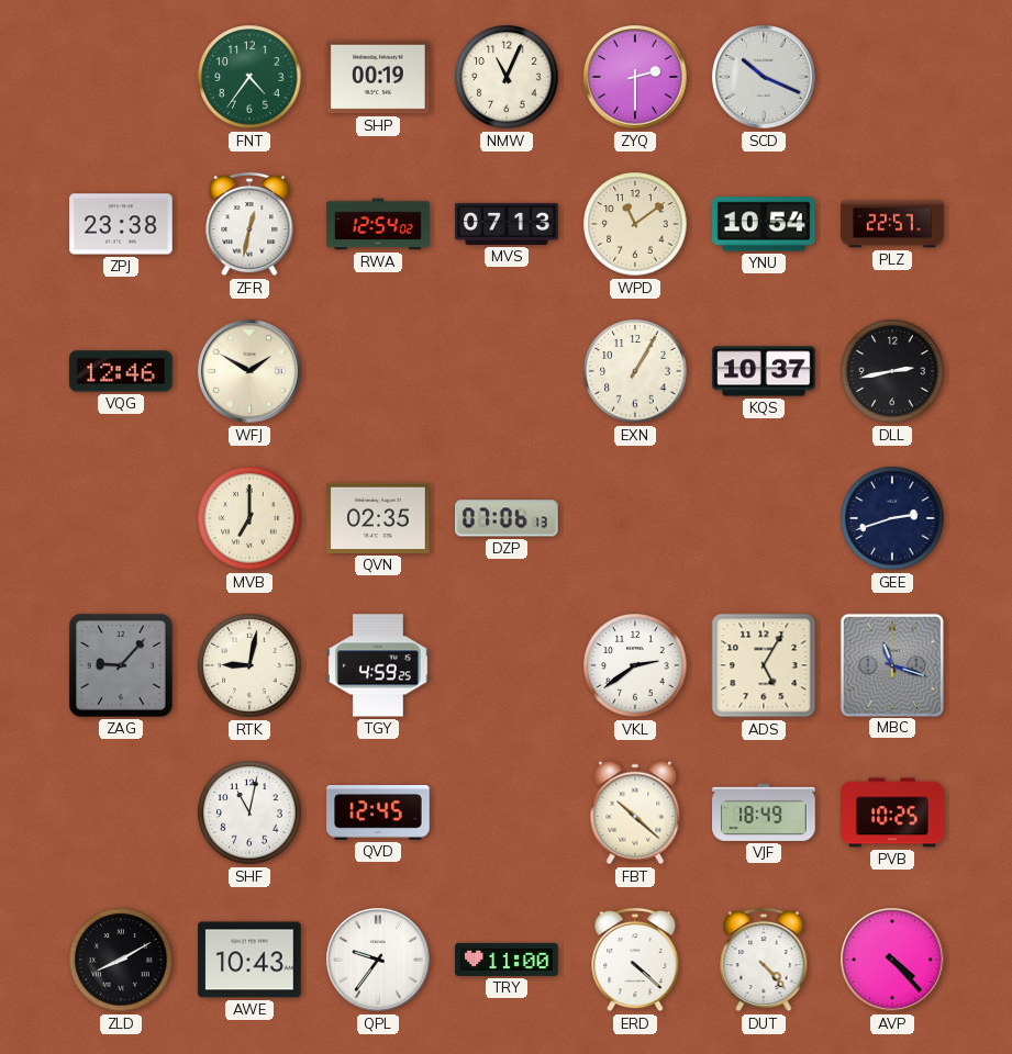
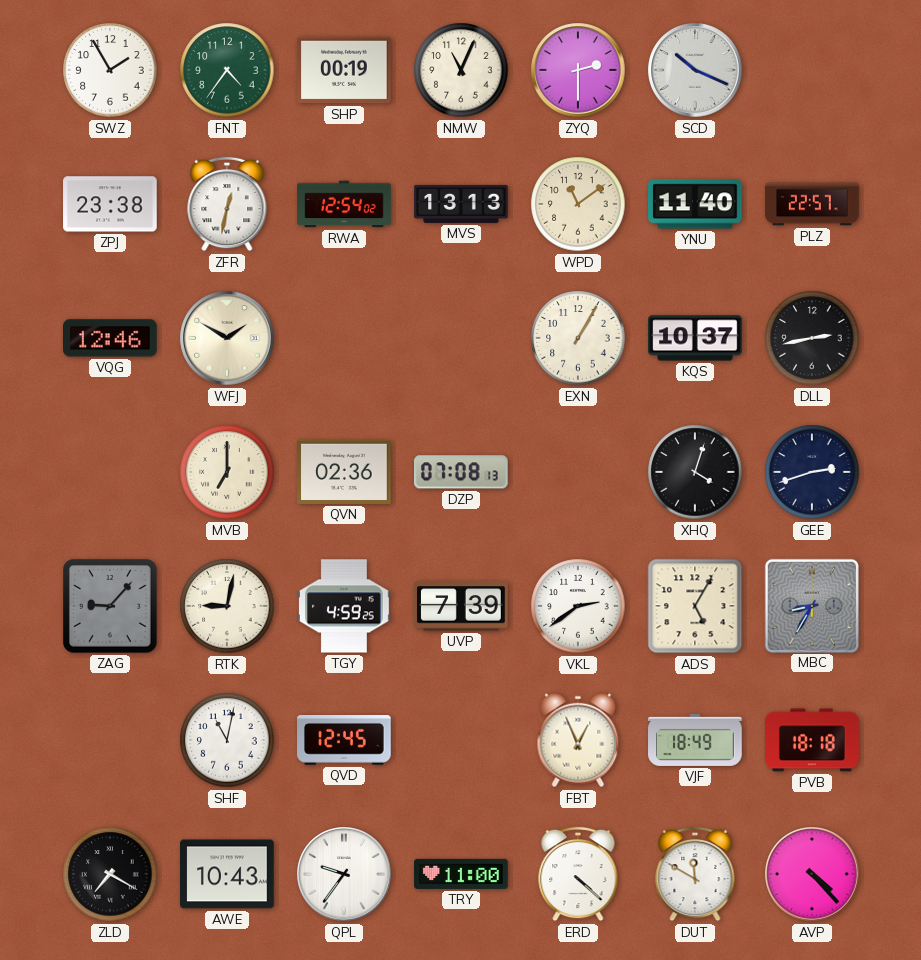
SWZ: none -> 1:55
MVS: 07:13 -> 13:13
YNU: 10:54 -> 11:40
QVN: 02:35 -> 02:36
DZP: 07:06 -> 07:08
XHQ: none -> 4:03
UVP: none -> 7:39
MBC: 11:18 -> 8:35
FBT: 10:22 -> 12:56
PVB: 10:25 -> 18:18
ZLD: 8:10 -> 7:20
DUT: 4:23 -> 11:50
